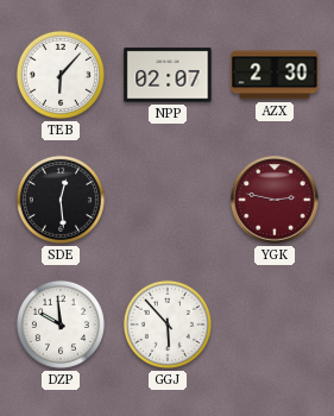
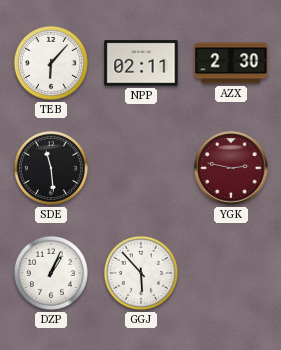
NPP: 02:07 -> 02:11
SDE: 12:29 -> 11:29
DZP: 9:59 -> 1:04
